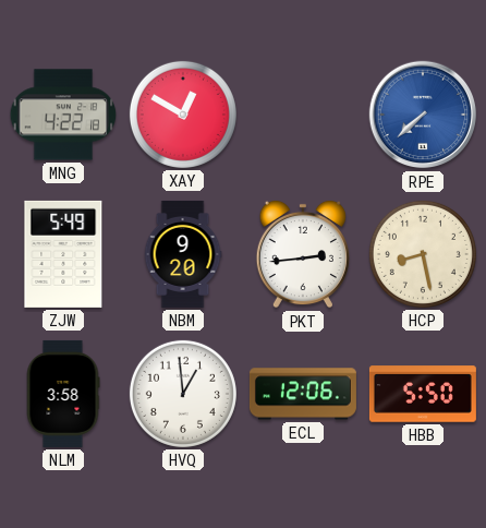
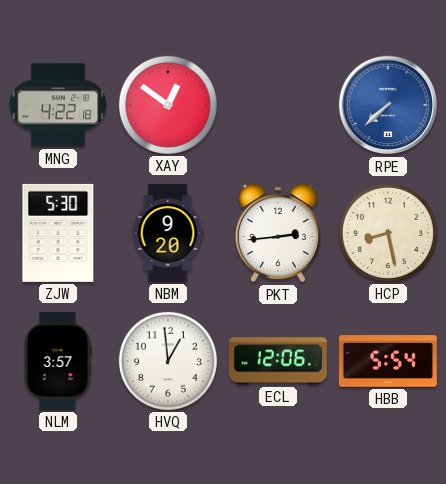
XAY: 12:50 -> 12:51
ZJW: 5:49 -> 5:30
NLM: 3:58 -> 3:57
HBB: 5:50 -> 5:54
